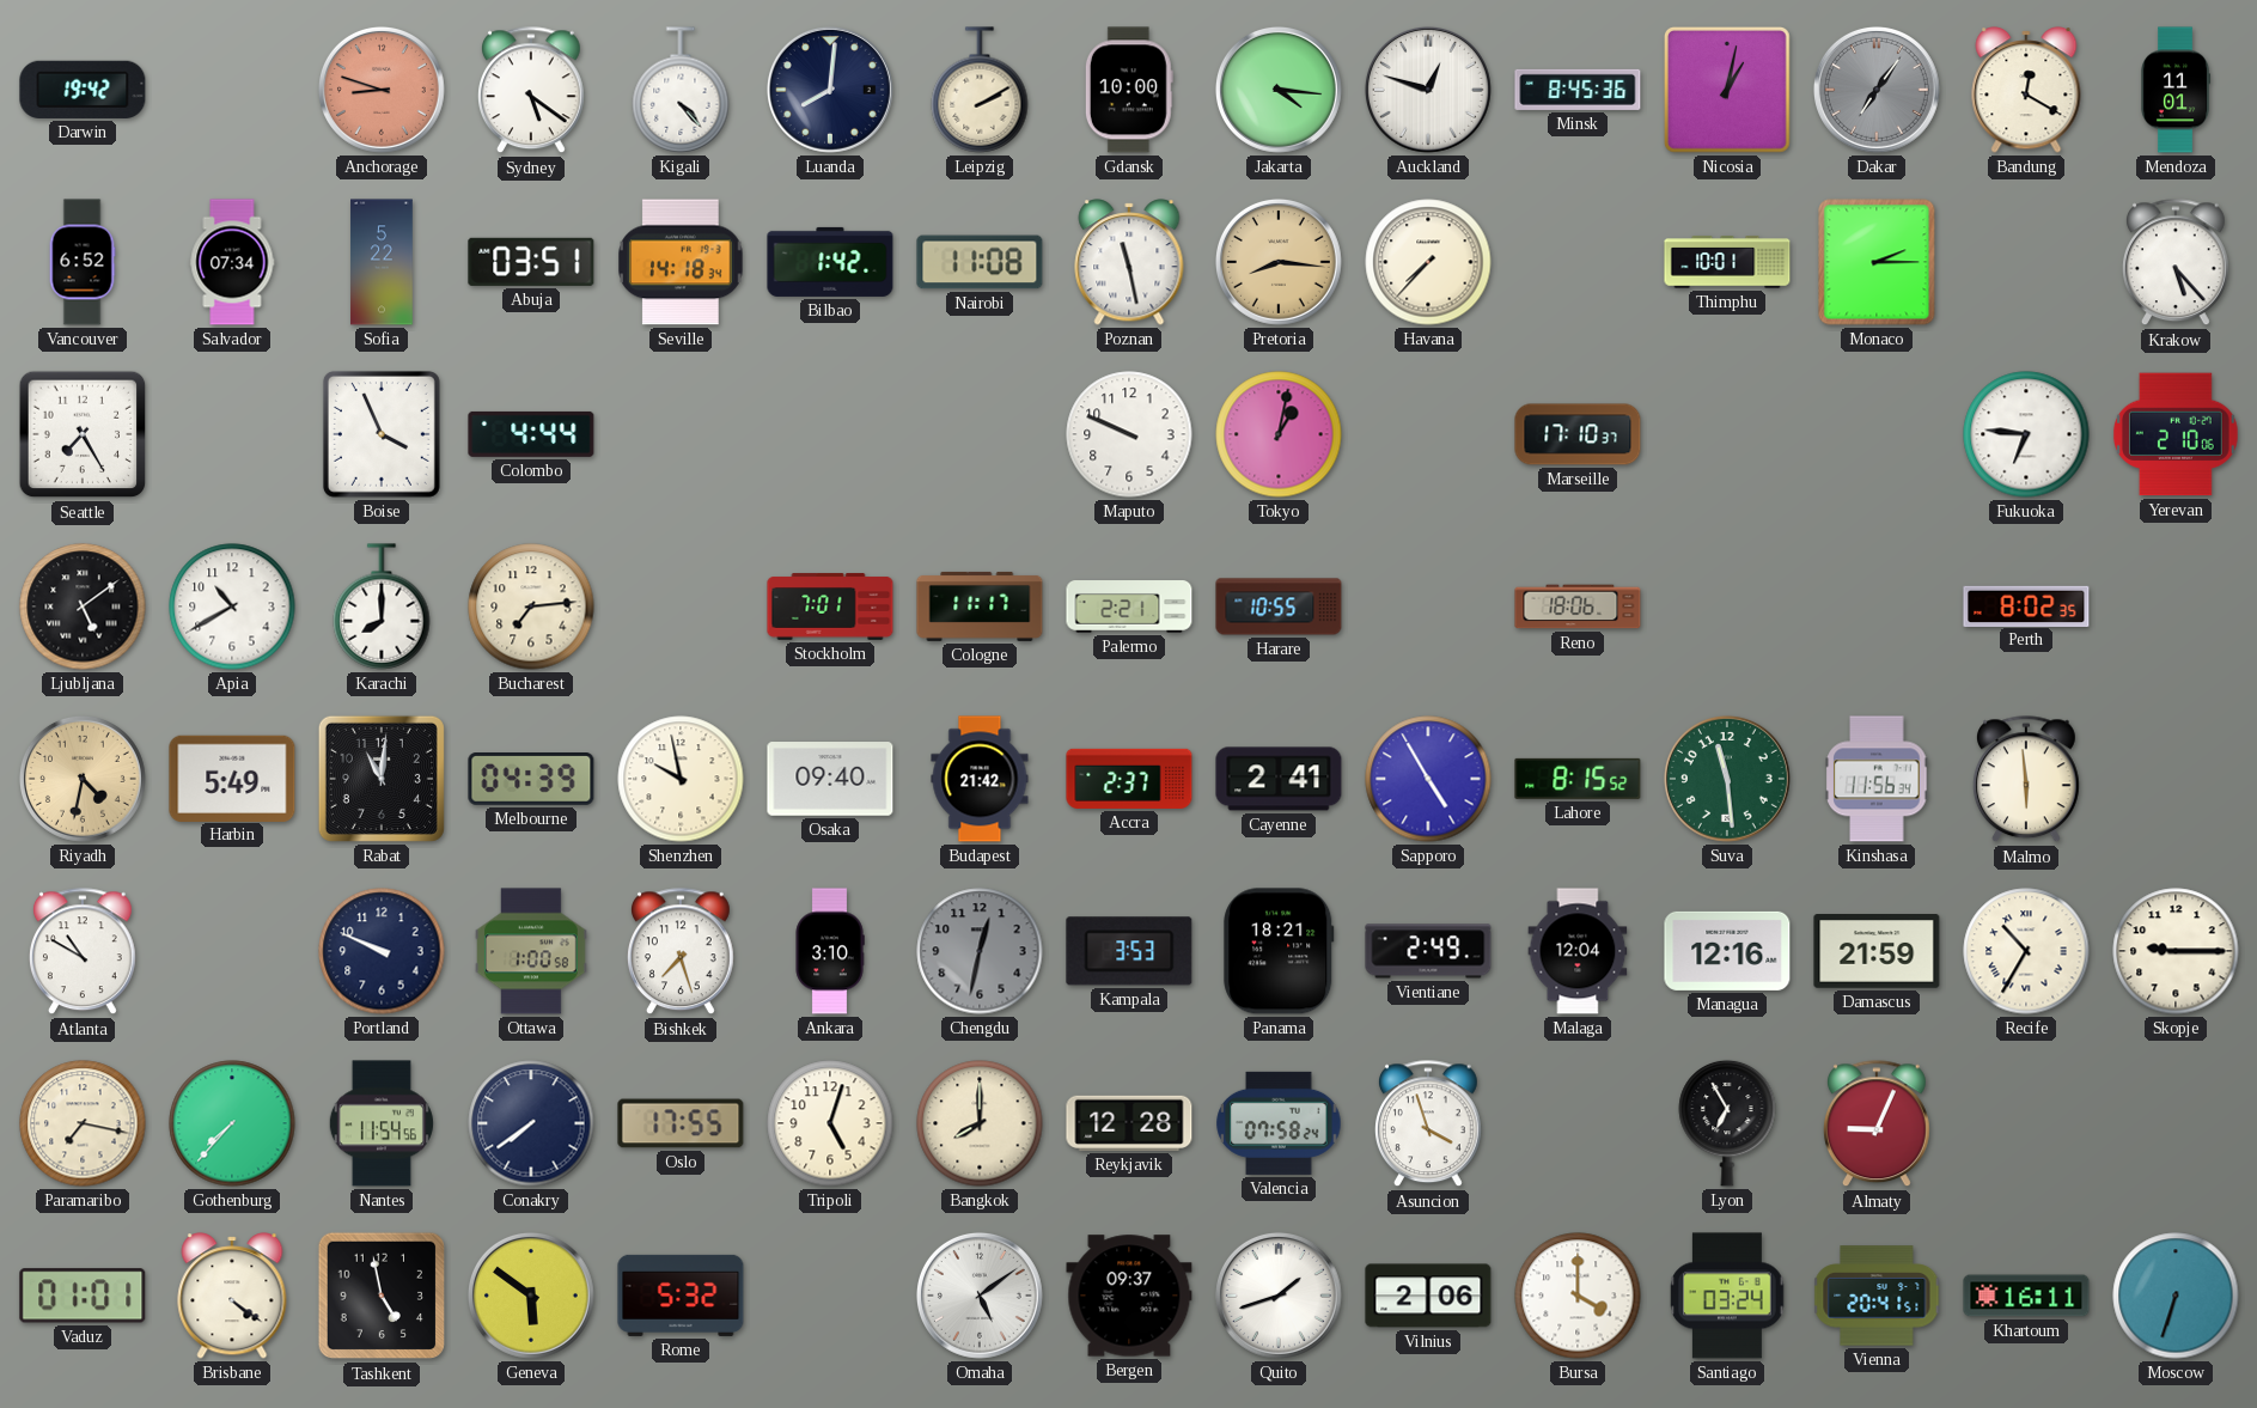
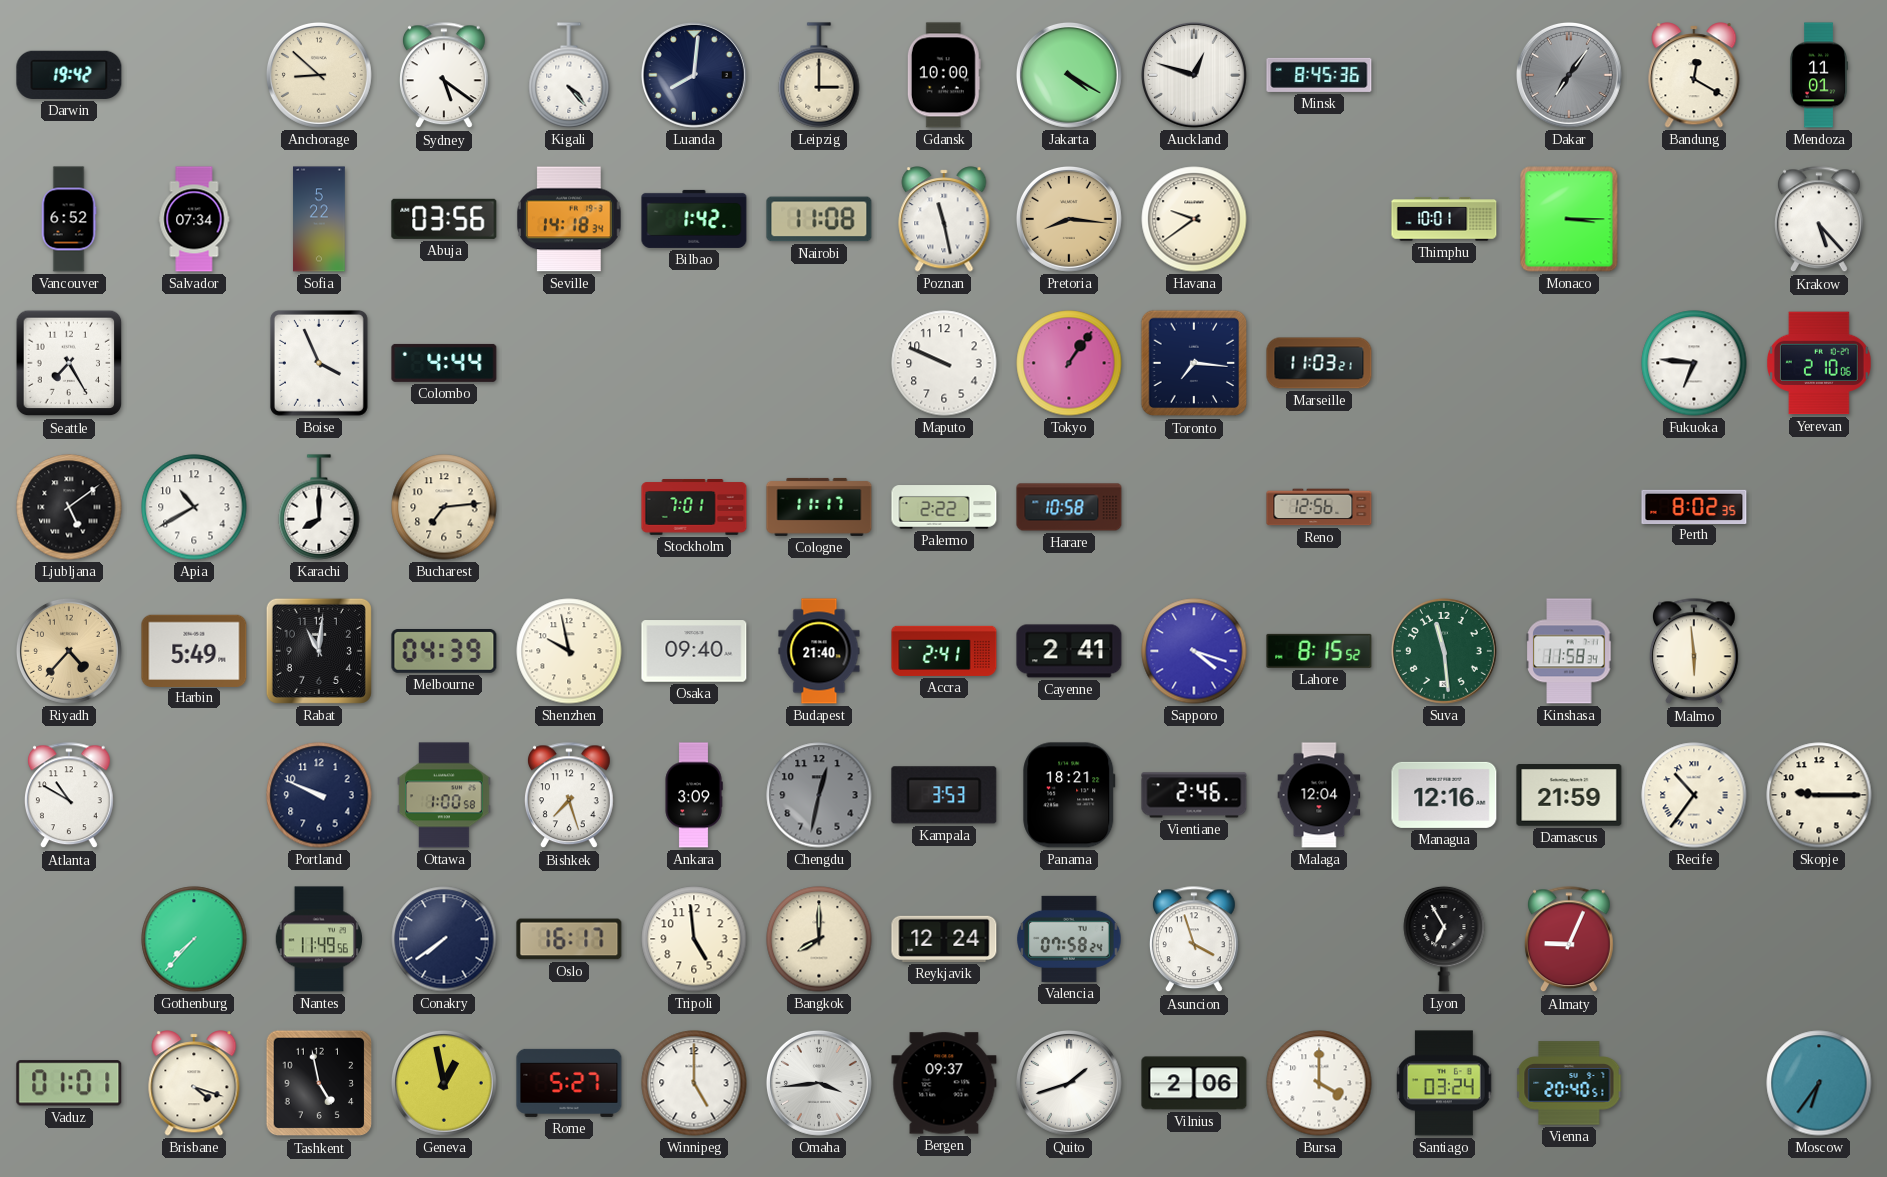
Anchorage: 8:48 -> 8:52
Anchorage dial: salmon -> cream
Leipzig: 2:10 -> 3:00
Jakarta: 4:16 -> 4:20
Nicosia: 1:02 -> none
Abuja: 03:51 -> 03:56
Havana: 7:37 -> 9:39
Monaco: 2:15 -> 3:15
Tokyo: 1:02 -> 1:06
Toronto: none -> 7:16
Marseille: 17:10 -> 11:03
Palermo: 2:21 -> 2:22
Harare: 10:55 -> 10:58
Reno: 18:06 -> 12:56
Riyadh: 4:32 -> 4:37
Budapest: 21:42 -> 21:40
Accra: 2:37 -> 2:41
Sapporo: 4:55 -> 4:18
Kinshasa: 11:56 -> 11:58
Ankara: 3:10 -> 3:09
Vientiane: 2:49 -> 2:46
Recife: 10:35 -> 10:36
Paramaribo: 7:17 -> none
Nantes: 11:54 -> 11:49
Oslo: 17:55 -> 16:17
Tripoli: 5:03 -> 4:59
Reykjavik: 12:28 -> 12:24
Brisbane: 4:21 -> 4:18
Geneva: 5:51 -> 12:58
Rome: 5:32 -> 5:27
Winnipeg: none -> 5:00
Omaha: 5:09 -> 3:44
Vienna: 20:41 -> 20:40
Khartoum: 16:11 -> none
Moscow: 6:33 -> 6:36
